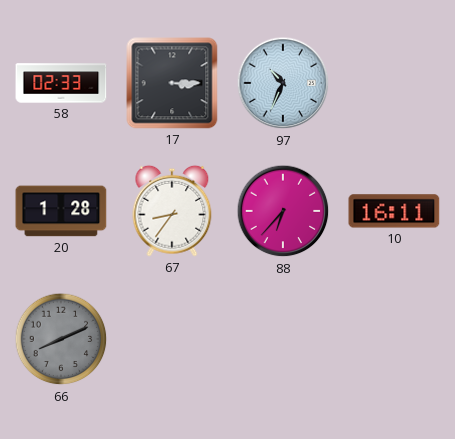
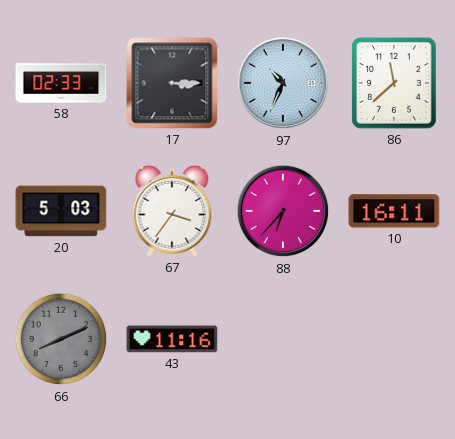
86: none -> 11:38
20: 1:28 -> 5:03
67: 8:36 -> 3:36
43: none -> 11:16
